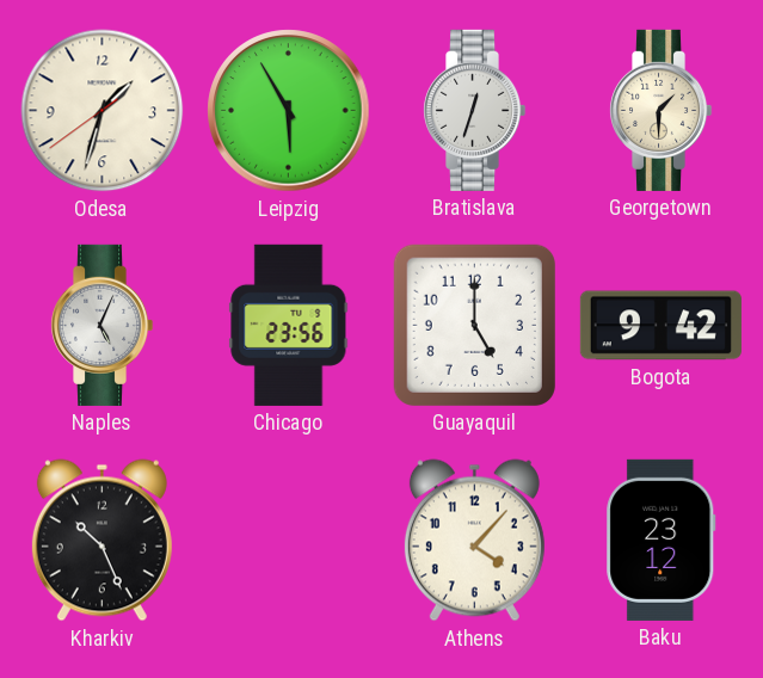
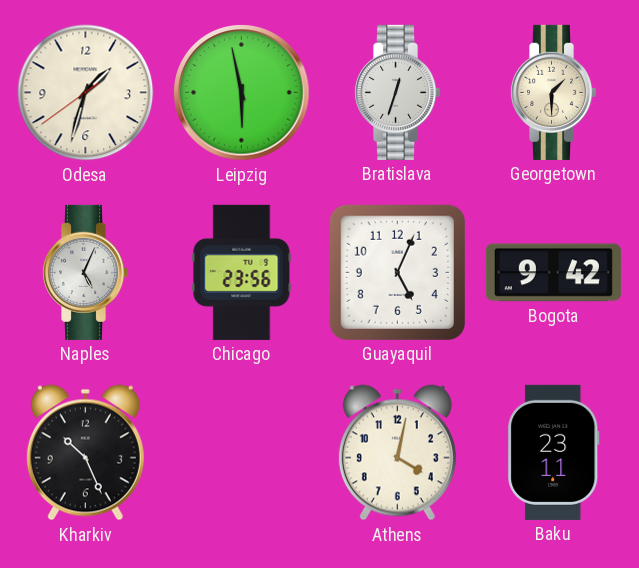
Leipzig: 5:55 -> 5:58
Guayaquil: 5:00 -> 5:04
Athens: 4:07 -> 4:02
Baku: 23:12 -> 23:11
